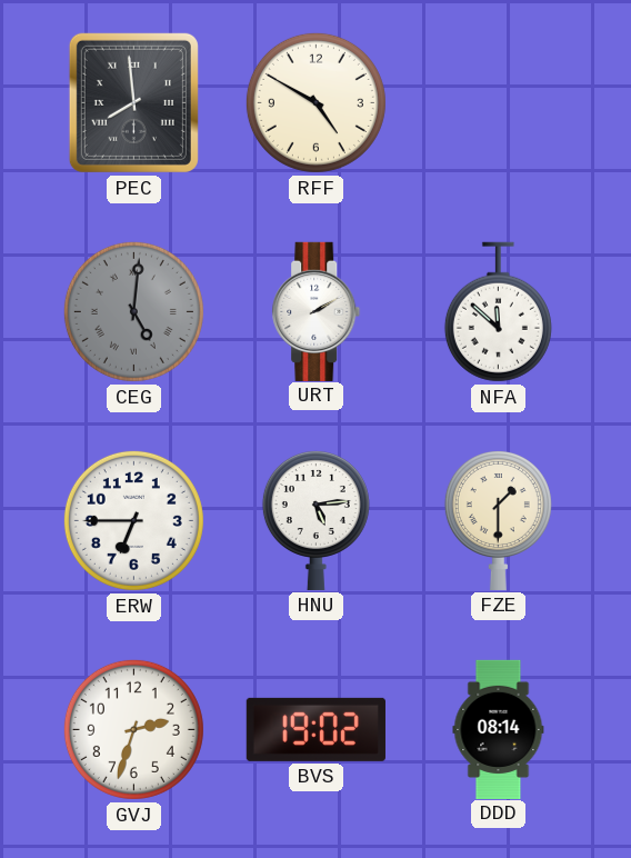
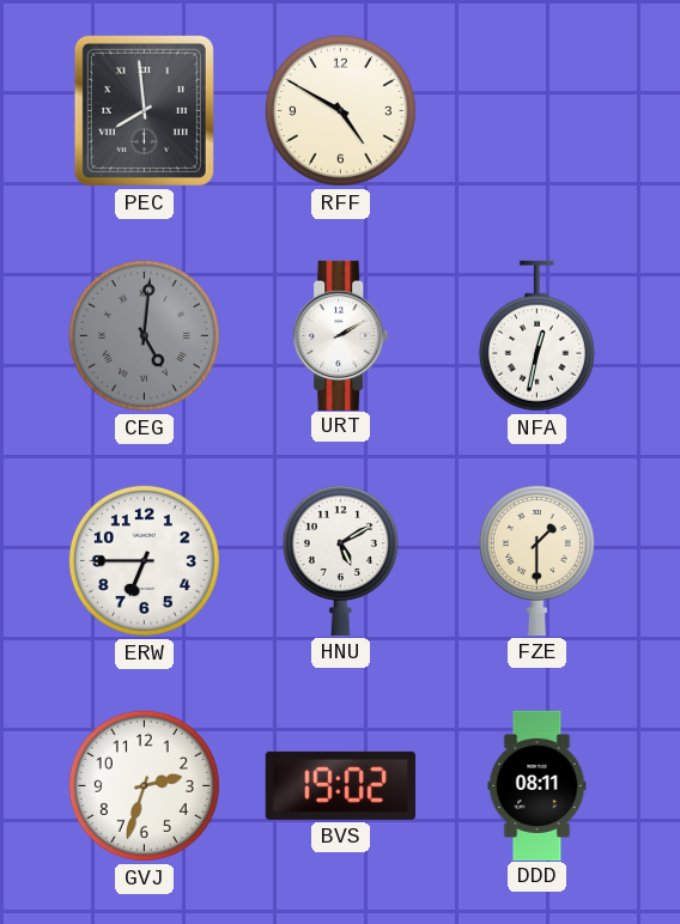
NFA: 11:52 -> 12:32
HNU: 5:14 -> 5:10
DDD: 08:14 -> 08:11
